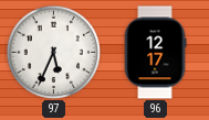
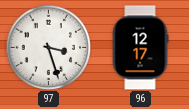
97: 5:34 -> 3:27
